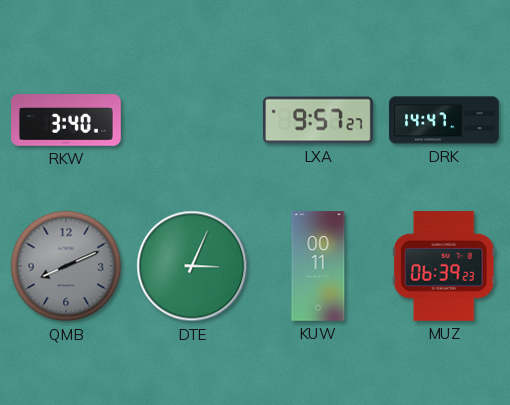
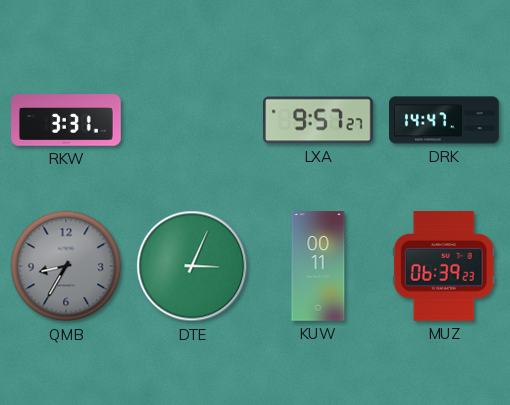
RKW: 3:40 -> 3:31
QMB: 8:11 -> 8:35
